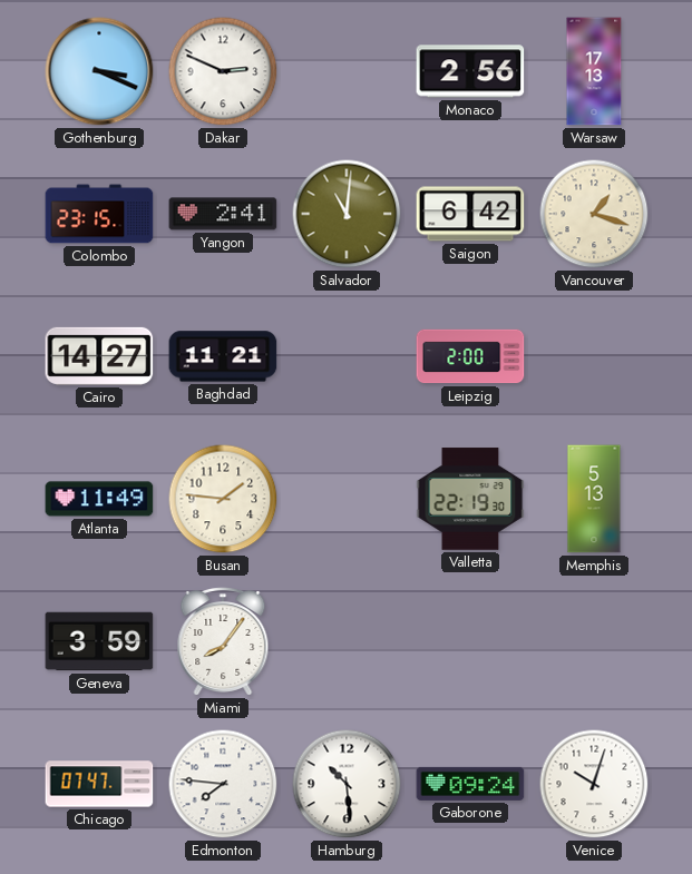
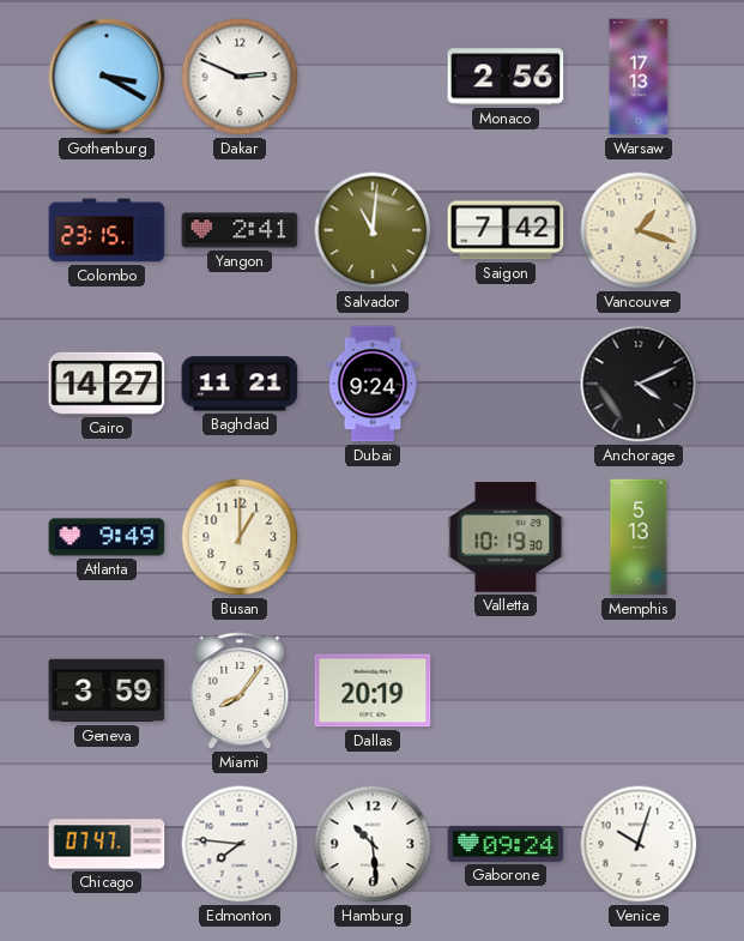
Gothenburg: 3:19 -> 3:20
Saigon: 6:42 -> 7:42
Dubai: none -> 9:24
Leipzig: 2:00 -> none
Anchorage: none -> 4:11
Atlanta: 11:49 -> 9:49
Busan: 1:46 -> 1:00
Valletta: 22:19 -> 10:19
Dallas: none -> 20:19
